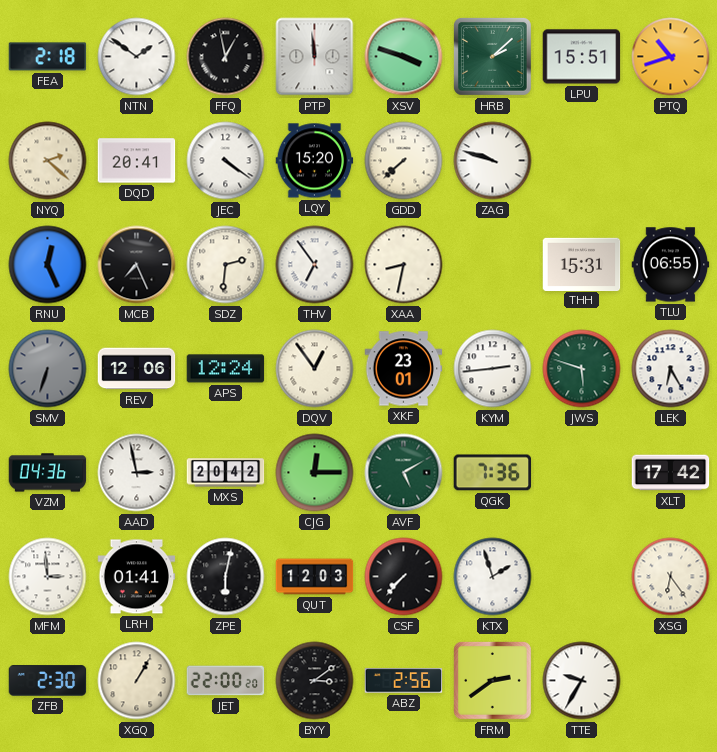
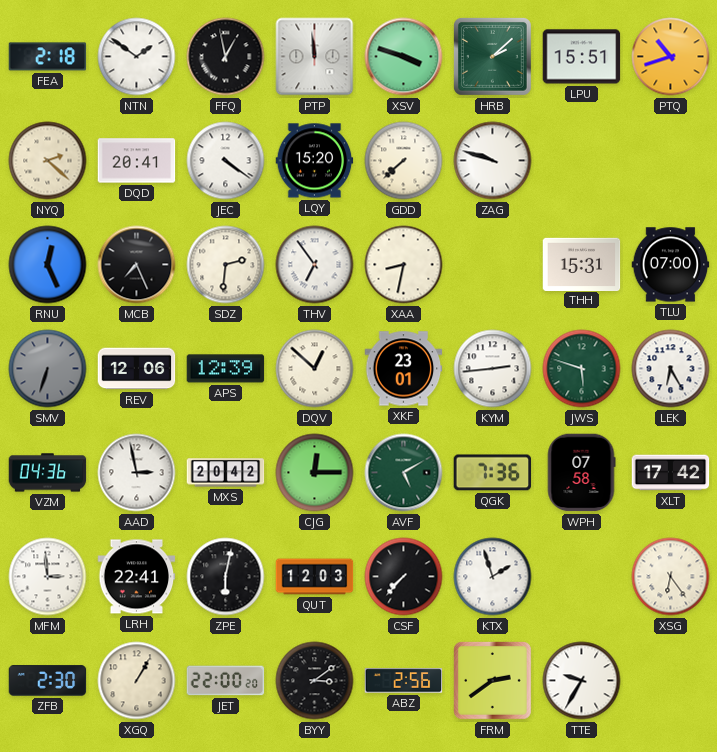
TLU: 06:55 -> 07:00
APS: 12:24 -> 12:39
DQV: 12:54 -> 12:52
WPH: none -> 07:58
LRH: 01:41 -> 22:41
